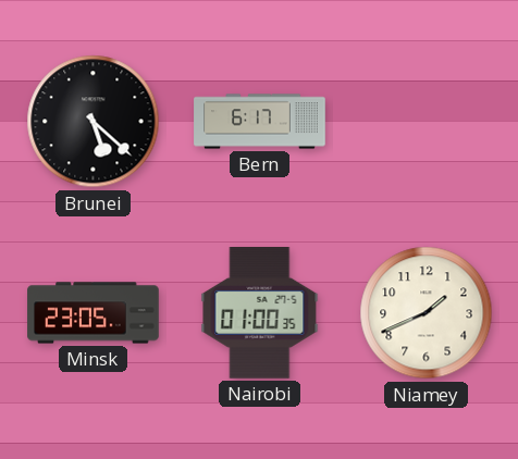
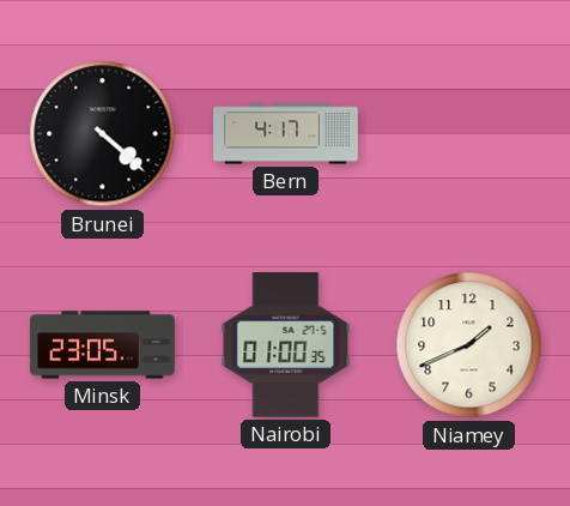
Brunei: 5:22 -> 4:22
Bern: 6:17 -> 4:17
